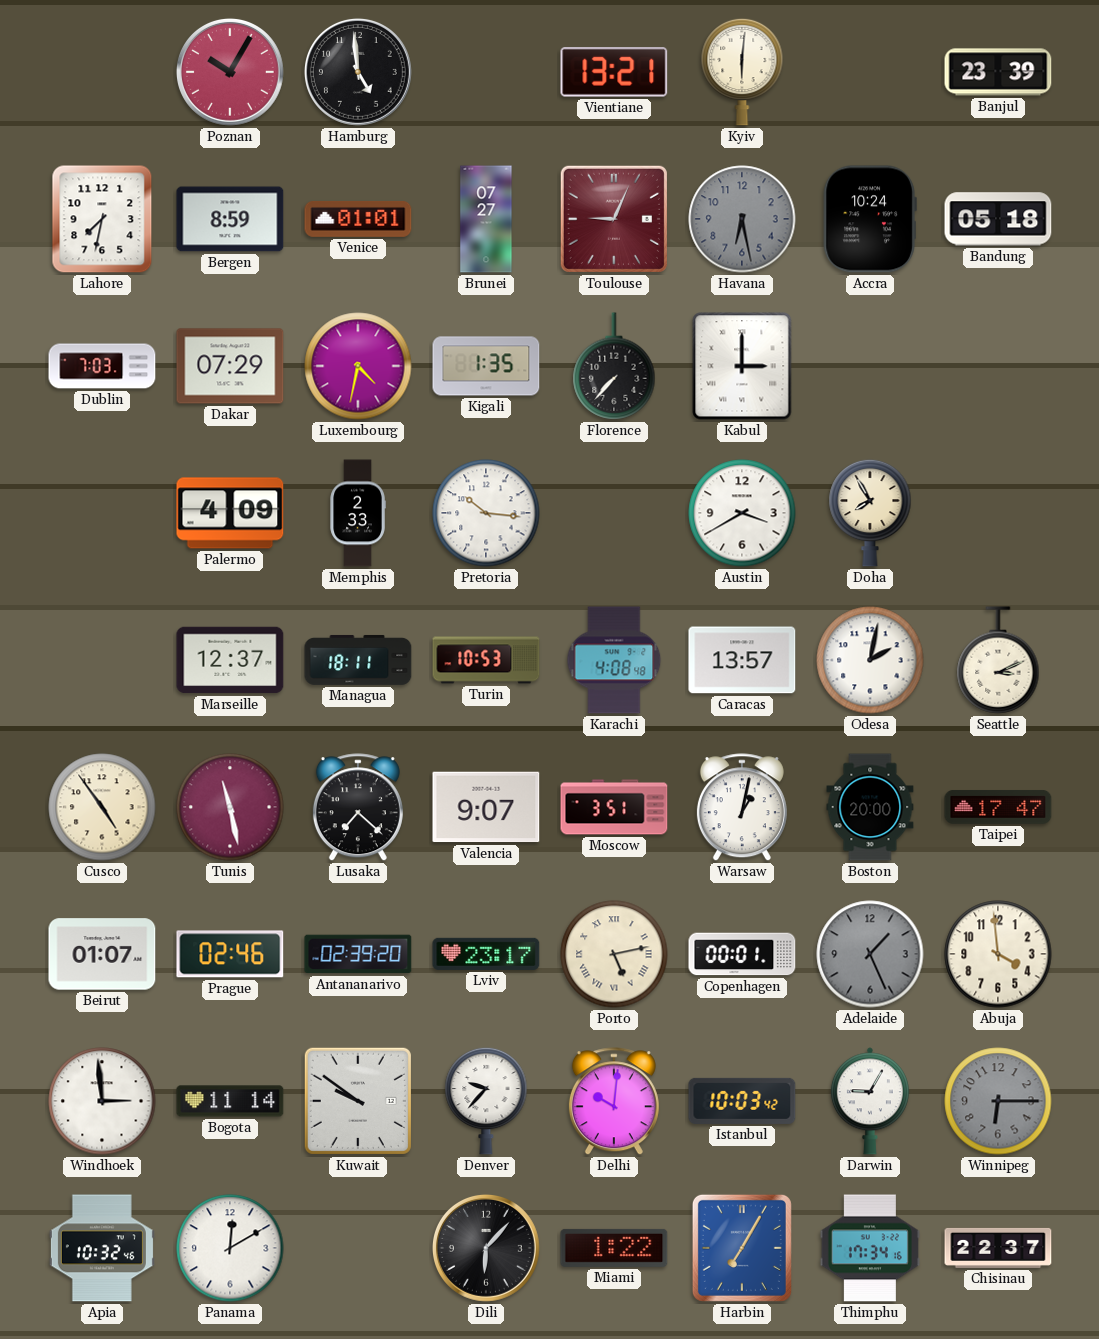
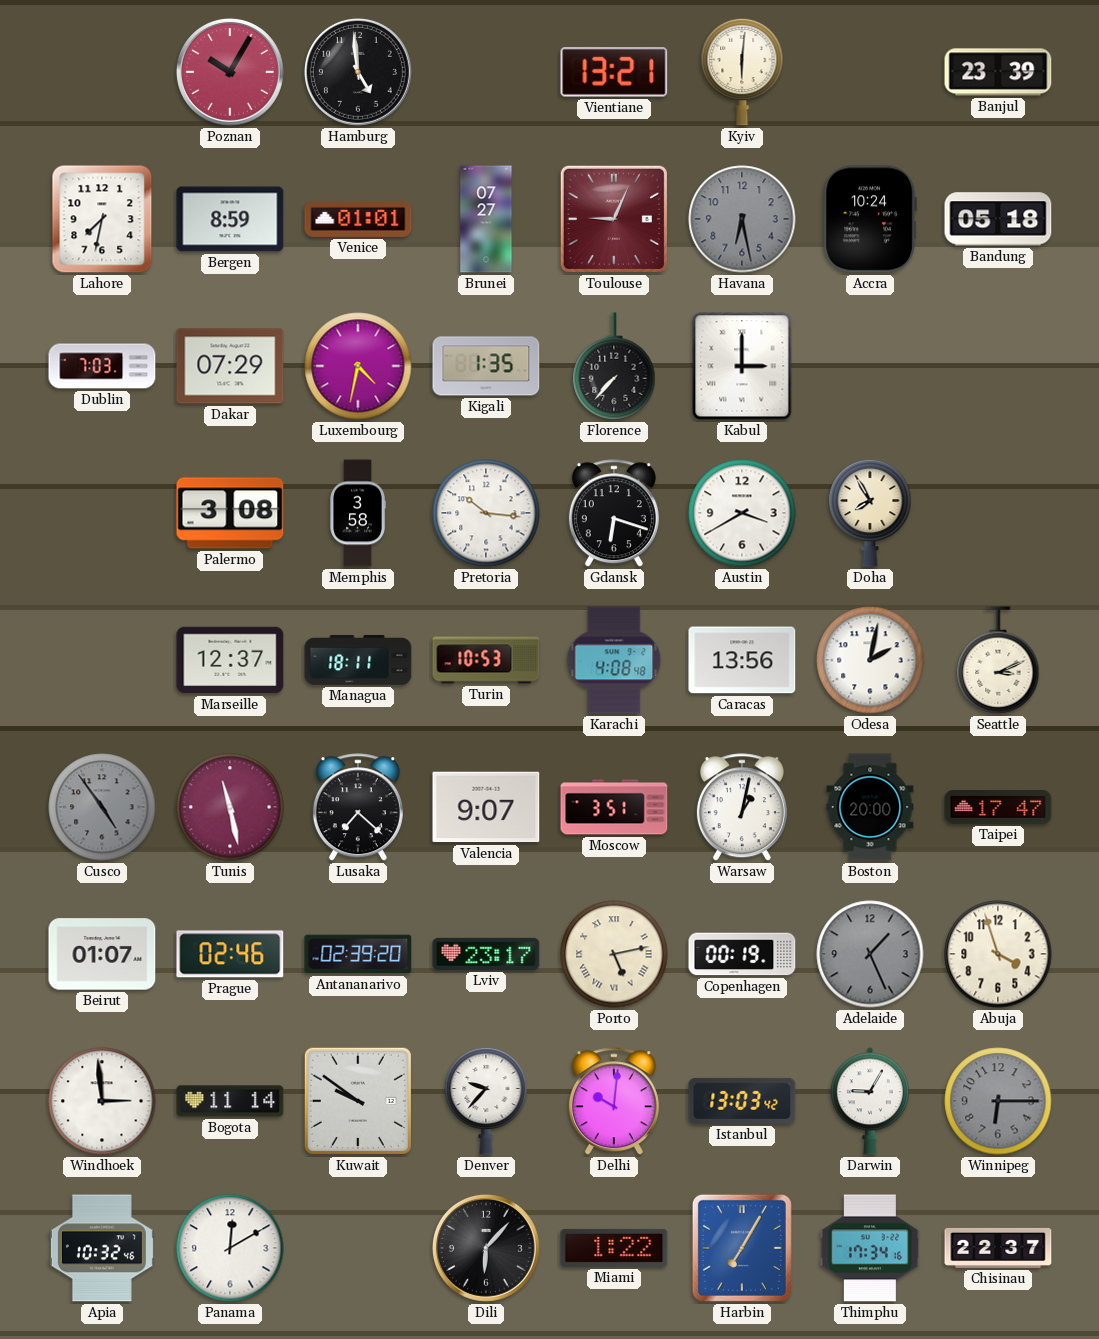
Palermo: 4:09 -> 3:08
Memphis: 2:33 -> 3:58
Gdansk: none -> 6:18
Caracas: 13:57 -> 13:56
Cusco dial: cream -> grey
Copenhagen: 00:01 -> 00:19
Abuja: 3:59 -> 3:57
Istanbul: 10:03 -> 13:03
